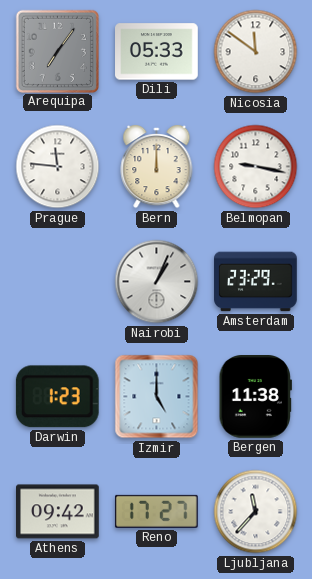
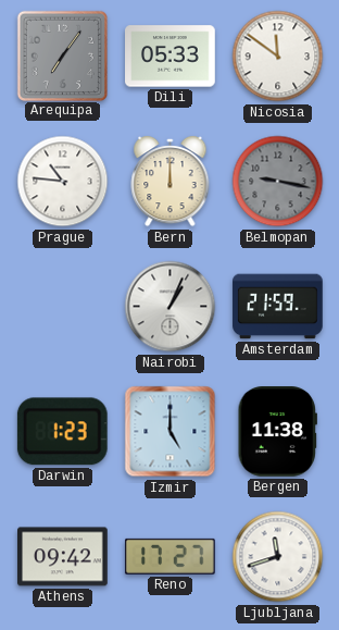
Prague: 11:46 -> 10:46
Belmopan dial: white -> grey
Amsterdam: 23:29 -> 21:59
Ljubljana: 11:37 -> 11:42
